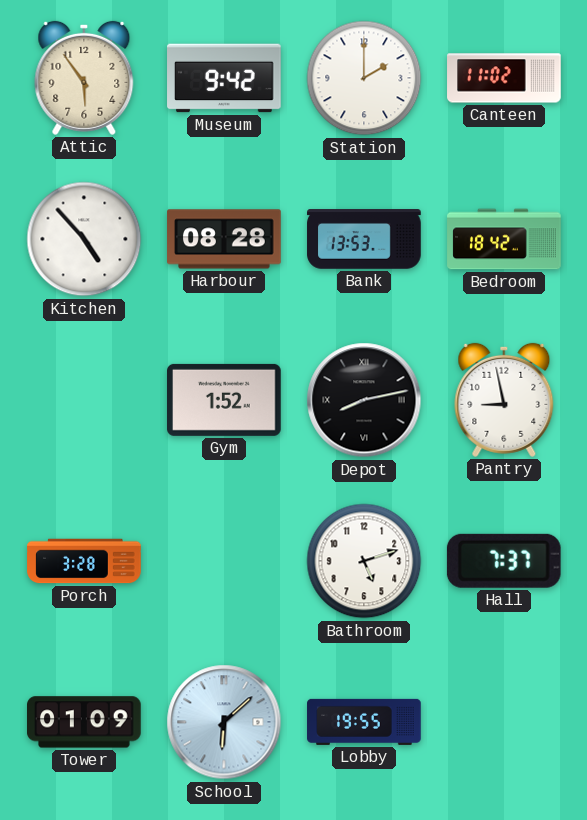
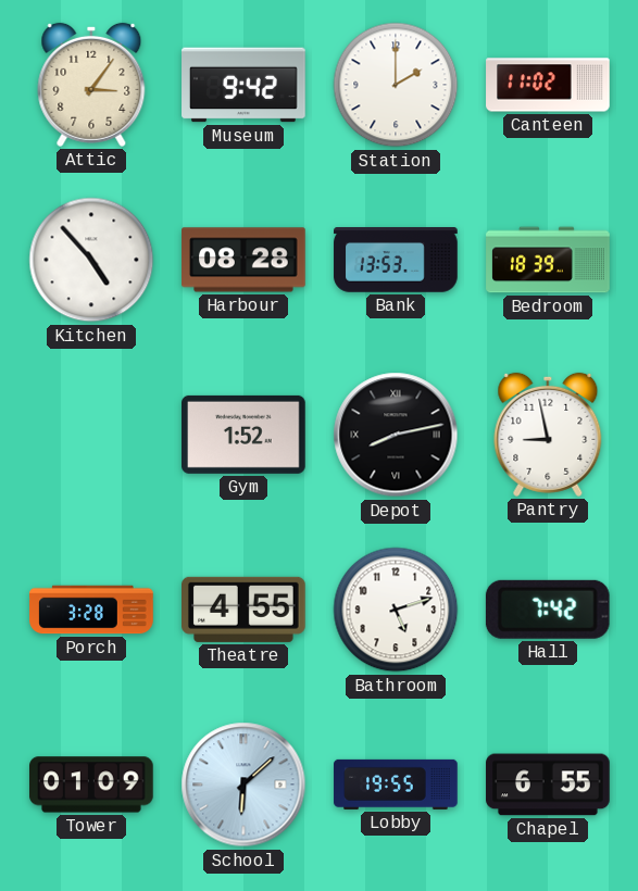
Attic: 5:54 -> 3:06
Bedroom: 18:42 -> 18:39
Theatre: none -> 4:55
Hall: 7:37 -> 7:42
Chapel: none -> 6:55
